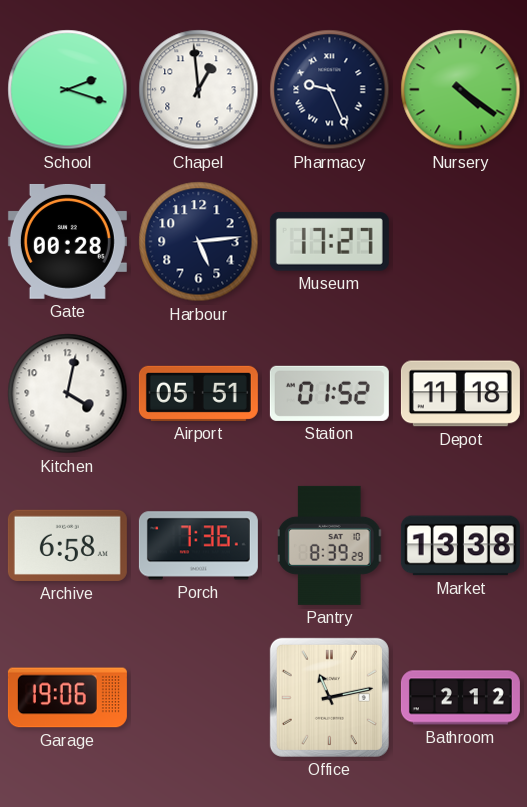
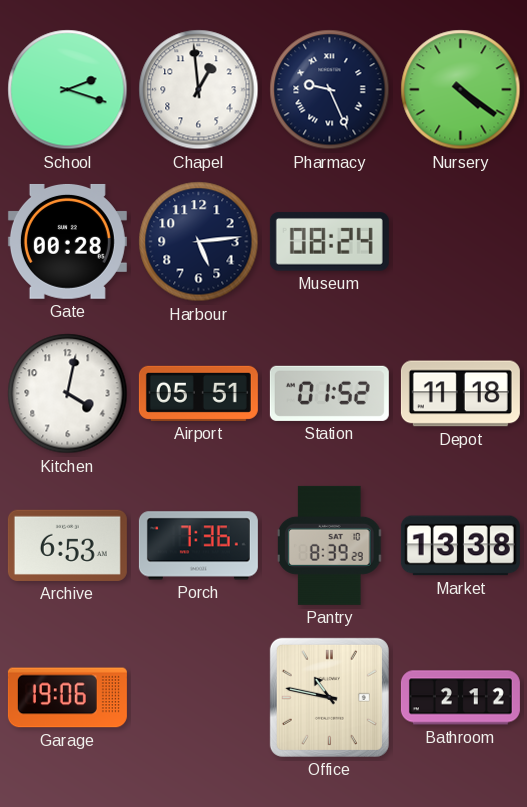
Museum: 17:27 -> 08:24
Archive: 6:58 -> 6:53
Office: 11:13 -> 10:47
